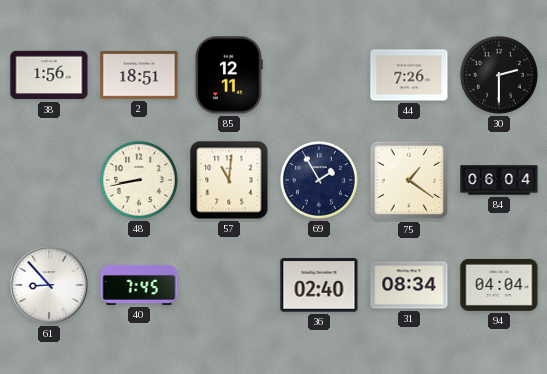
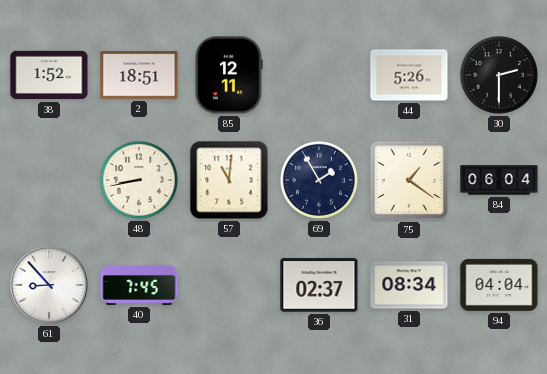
38: 1:56 -> 1:52
44: 7:26 -> 5:26
36: 02:40 -> 02:37
